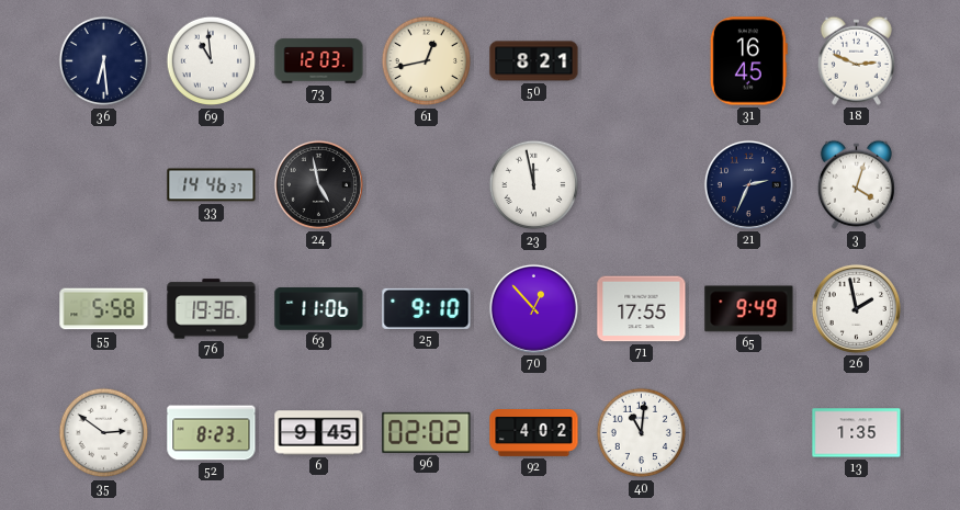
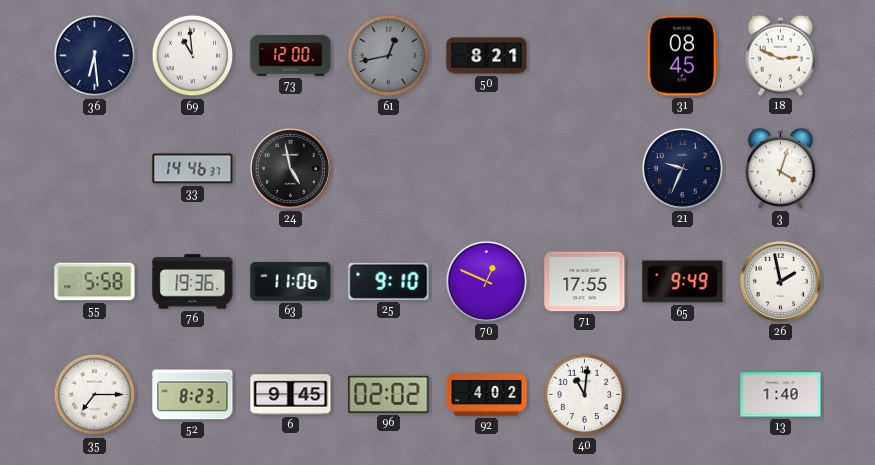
73: 12:03 -> 12:00
61 dial: cream -> grey
31: 16:45 -> 08:45
23: 11:58 -> none
21: 2:34 -> 9:34
70: 12:53 -> 12:49
35: 2:51 -> 7:15
13: 1:35 -> 1:40
